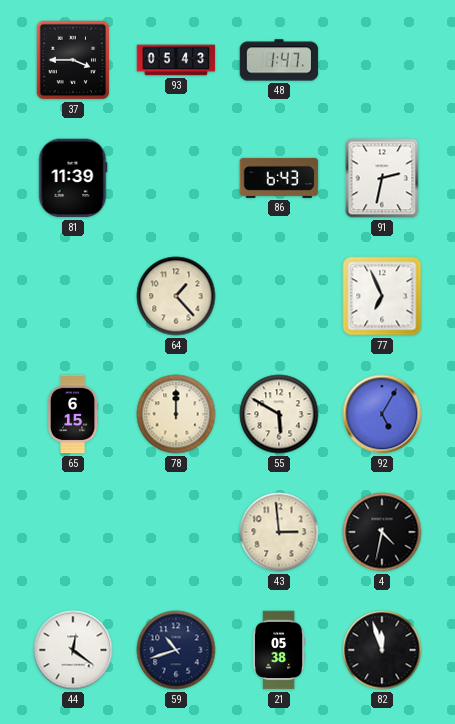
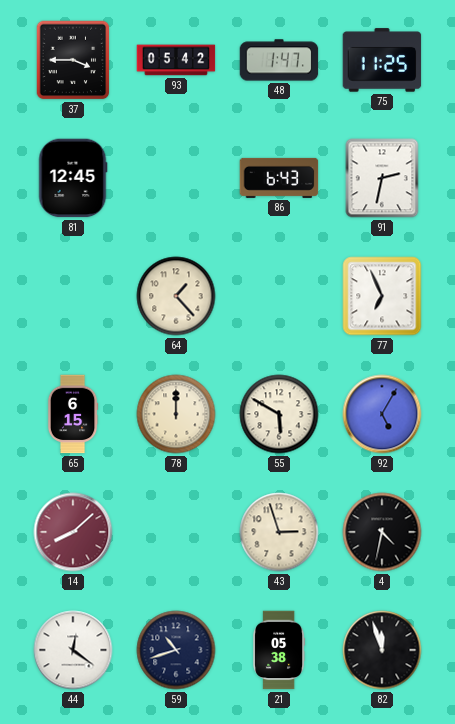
93: 05:43 -> 05:42
75: none -> 11:25
81: 11:39 -> 12:45
14: none -> 8:08
43: 2:59 -> 2:57
